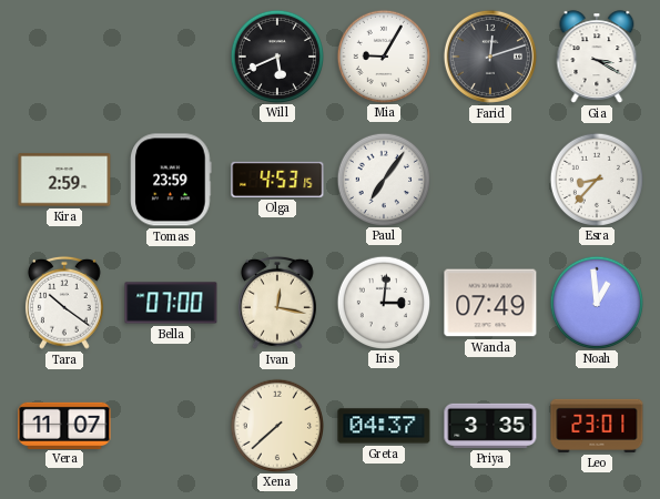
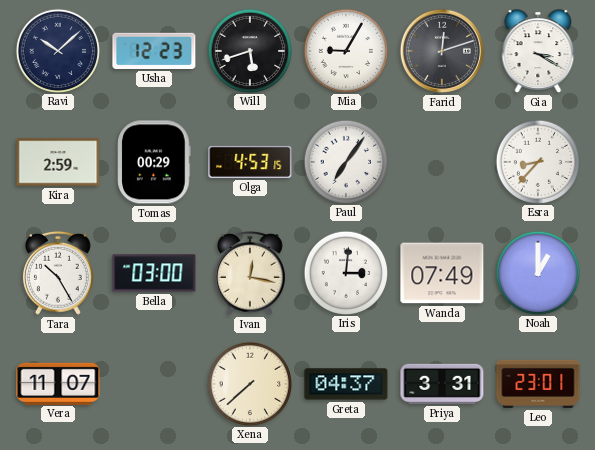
Ravi: none -> 10:08
Usha: none -> 12:23
Will: 5:41 -> 5:42
Tomas: 23:59 -> 00:29
Tara: 10:21 -> 10:25
Bella: 07:00 -> 03:00
Noah: 12:59 -> 1:00
Priya: 3:35 -> 3:31
